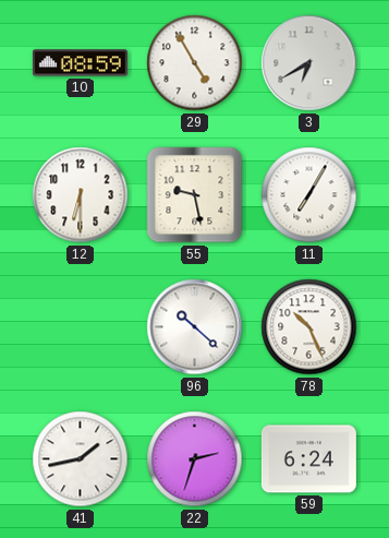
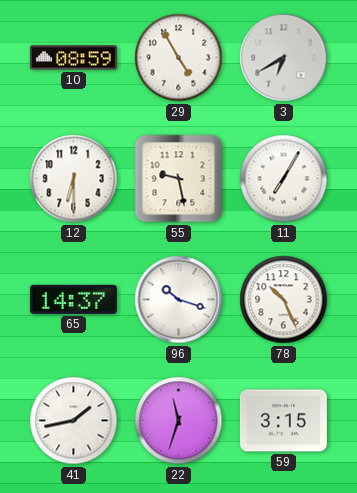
65: none -> 14:37
96: 10:22 -> 10:18
22: 2:33 -> 11:33
59: 6:24 -> 3:15
